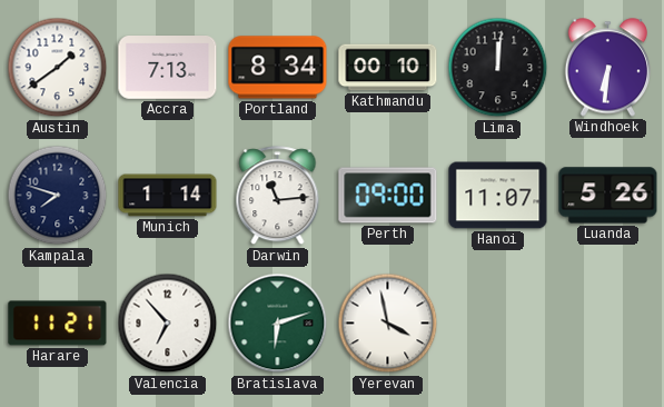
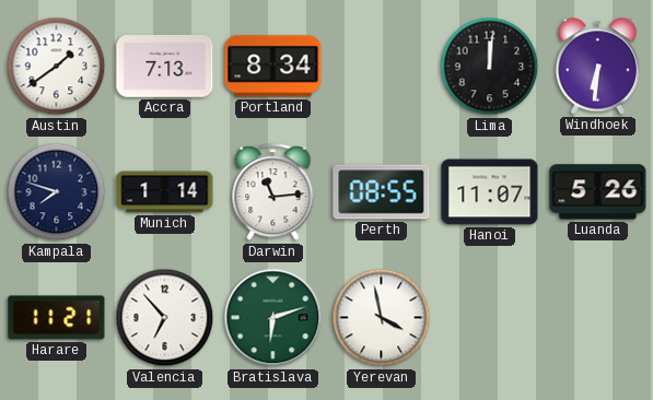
Kathmandu: 00:10 -> none
Perth: 09:00 -> 08:55
